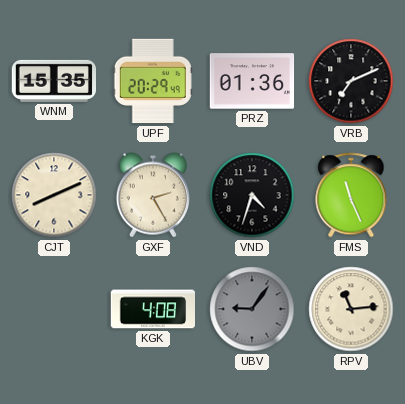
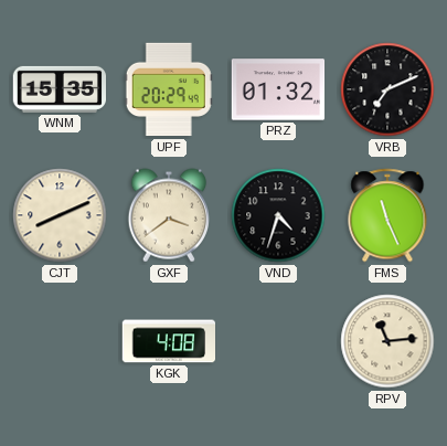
PRZ: 01:36 -> 01:32
GXF: 2:25 -> 3:39
UBV: 9:06 -> none
